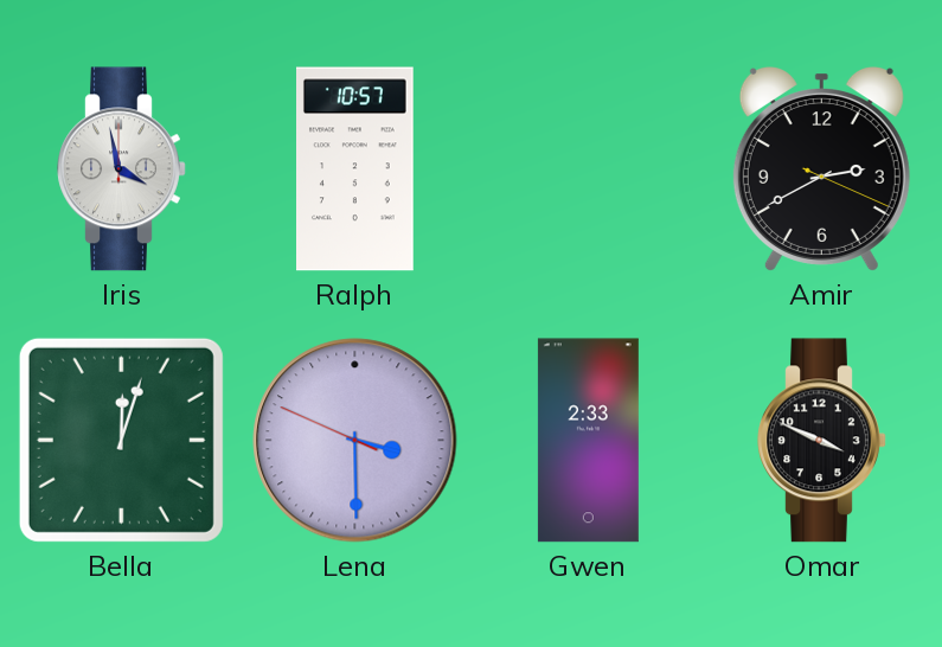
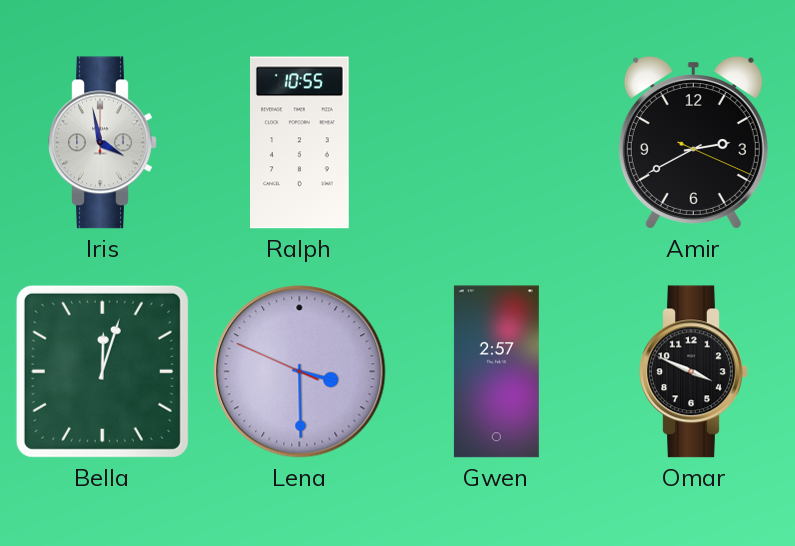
Ralph: 10:57 -> 10:55
Gwen: 2:33 -> 2:57
